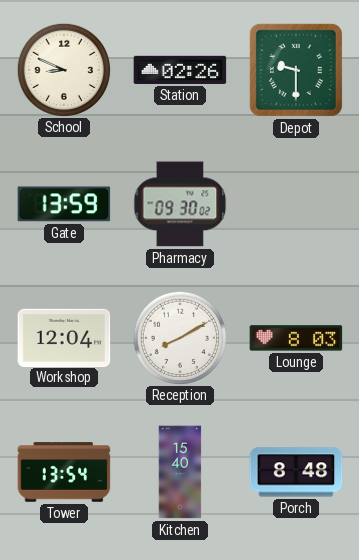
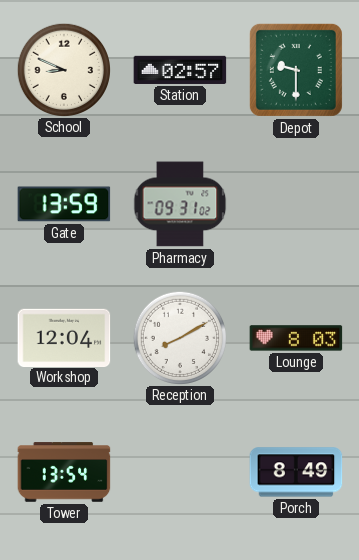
Station: 02:26 -> 02:57
Pharmacy: 09:30 -> 09:31
Kitchen: 15:40 -> none
Porch: 8:48 -> 8:49
